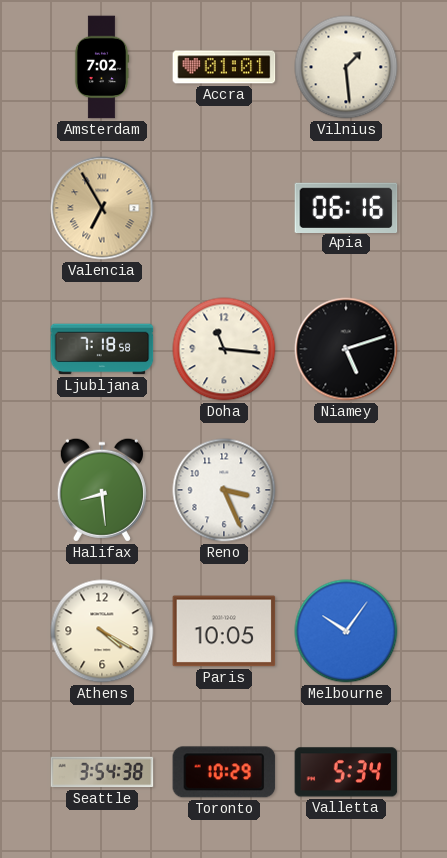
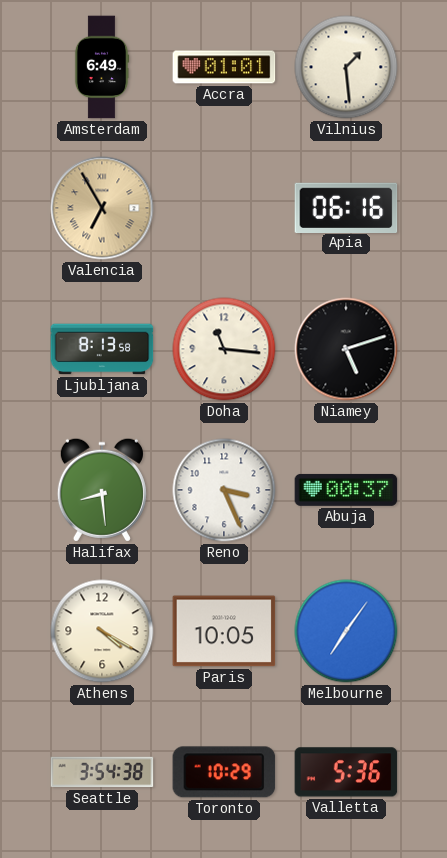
Amsterdam: 7:02 -> 6:49
Ljubljana: 7:18 -> 8:13
Abuja: none -> 00:37
Melbourne: 10:06 -> 7:06
Valletta: 5:34 -> 5:36
